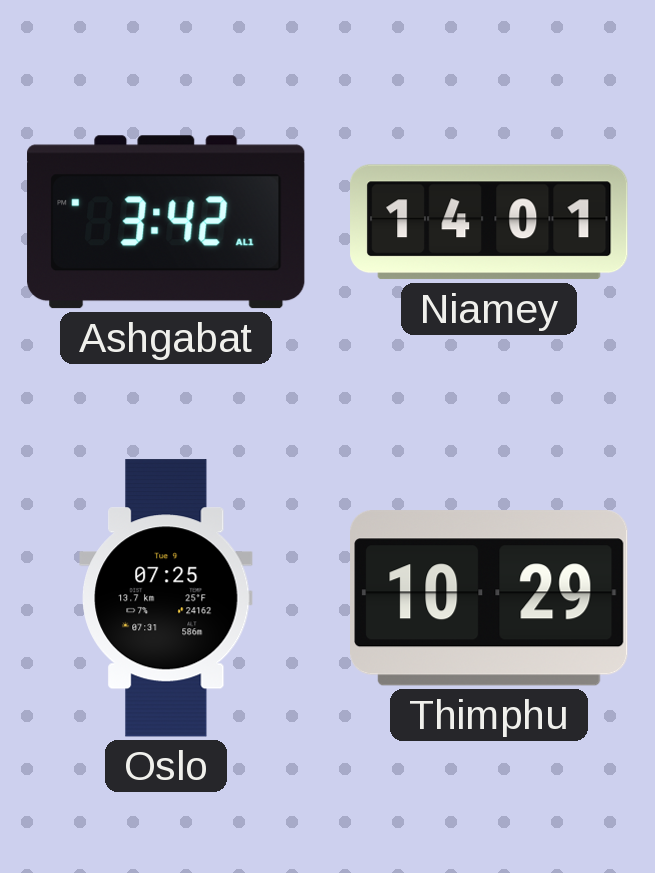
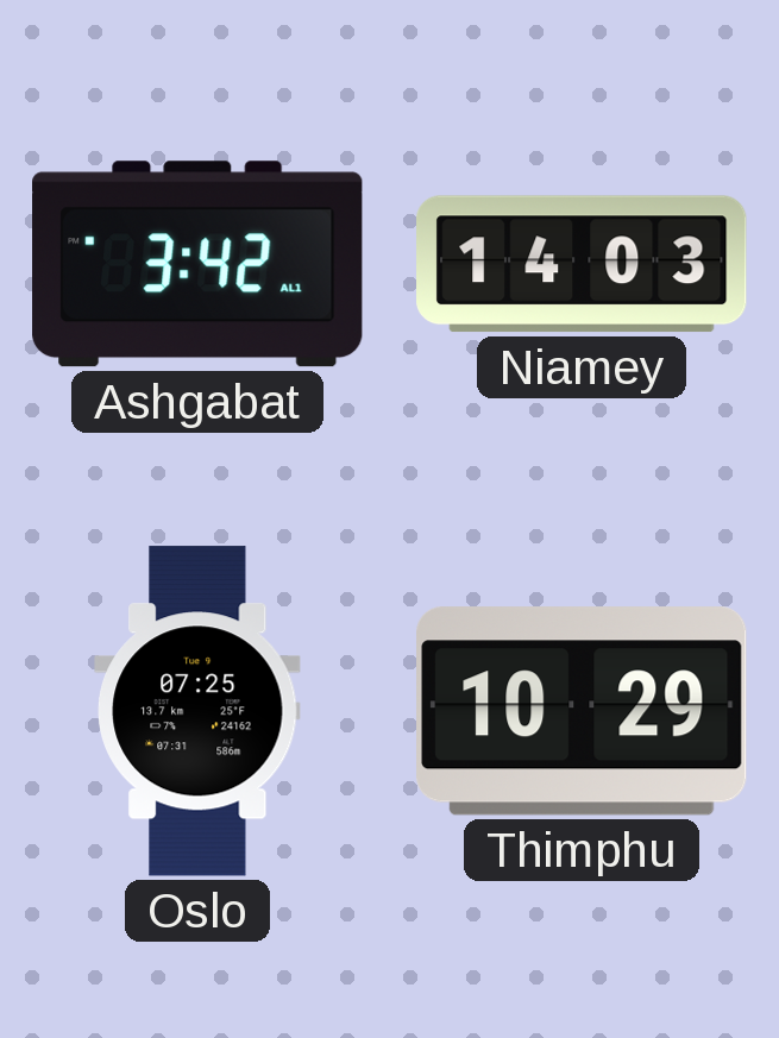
Niamey: 14:01 -> 14:03
